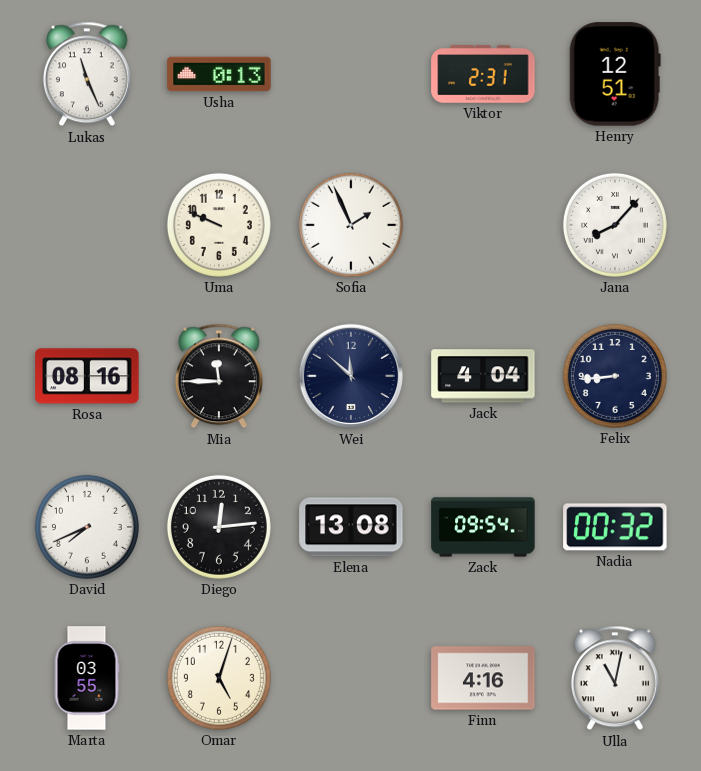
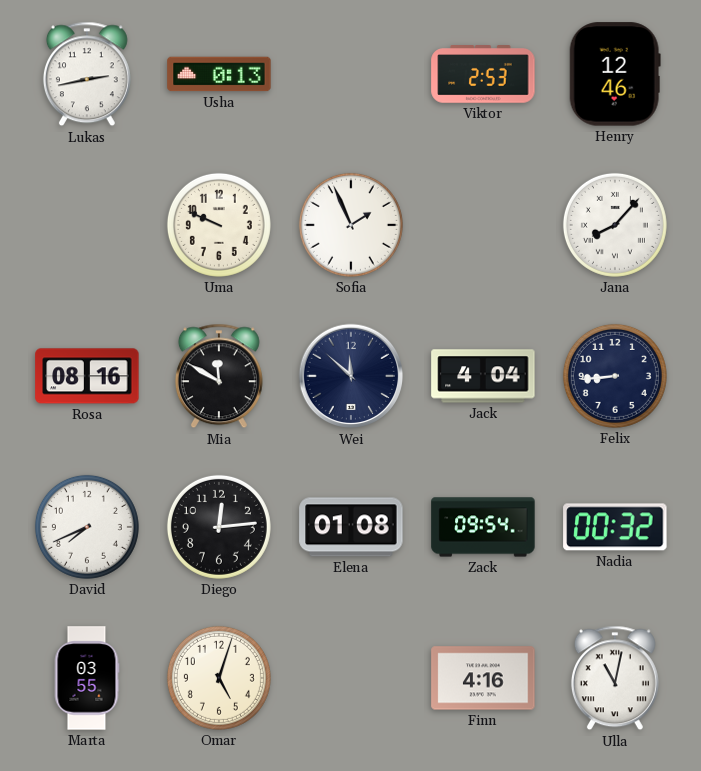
Lukas: 11:26 -> 2:43
Viktor: 2:31 -> 2:53
Henry: 12:51 -> 12:46
Mia: 11:45 -> 11:50
Elena: 13:08 -> 01:08
